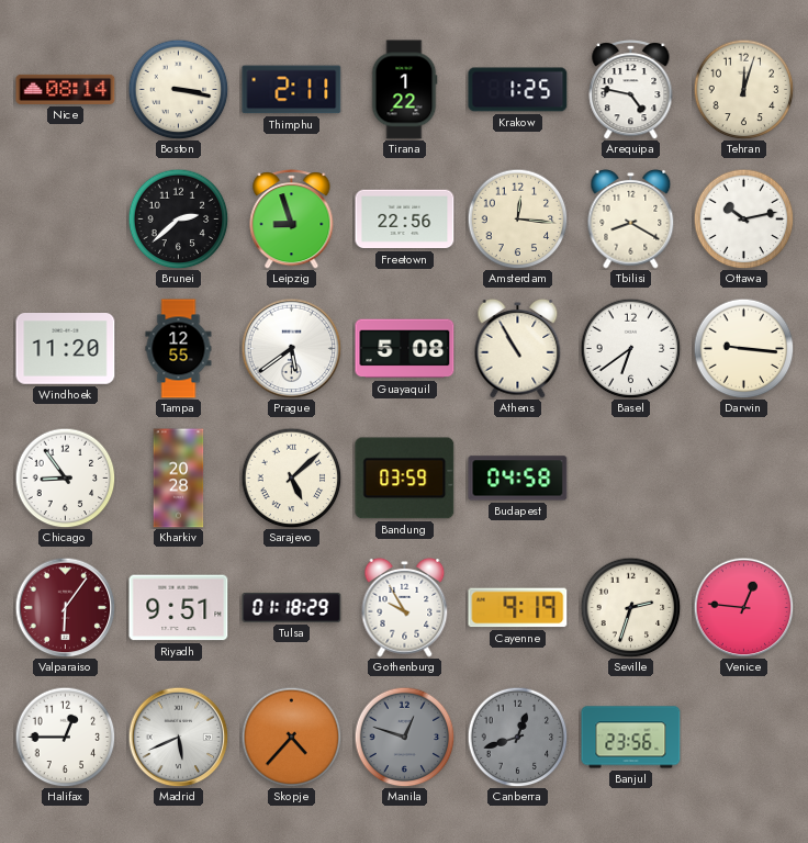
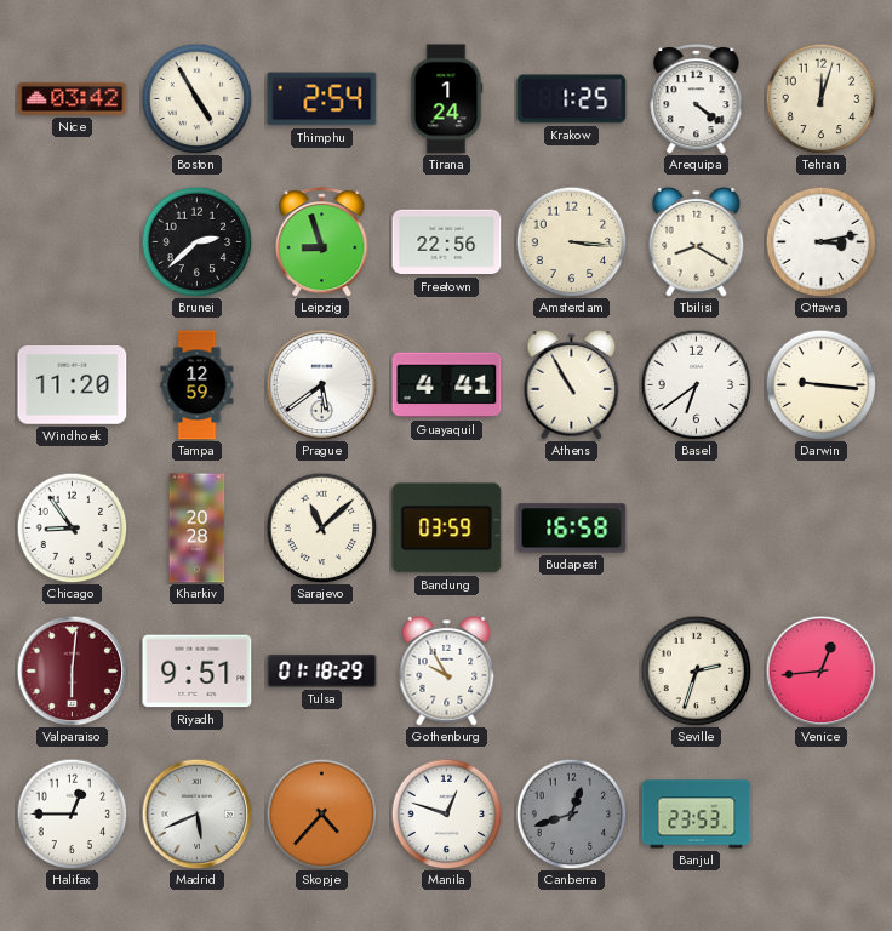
Nice: 08:14 -> 03:42
Boston: 3:17 -> 4:55
Thimphu: 2:11 -> 2:54
Tirana: 1:22 -> 1:24
Arequipa: 4:47 -> 4:21
Amsterdam: 12:16 -> 3:16
Ottawa: 10:13 -> 3:13
Tampa: 12:55 -> 12:59
Guayaquil: 5:08 -> 4:41
Sarajevo: 5:08 -> 11:08
Budapest: 04:58 -> 16:58
Valparaiso: 6:06 -> 6:01
Cayenne: 9:19 -> none
Venice: 12:46 -> 12:44
Manila dial: grey -> white
Banjul: 23:56 -> 23:53
